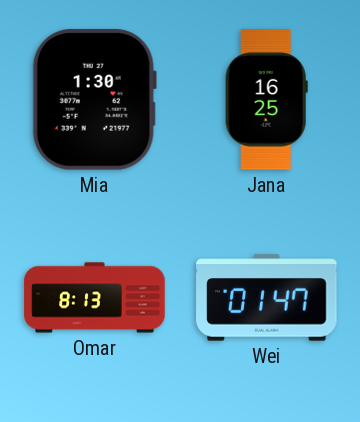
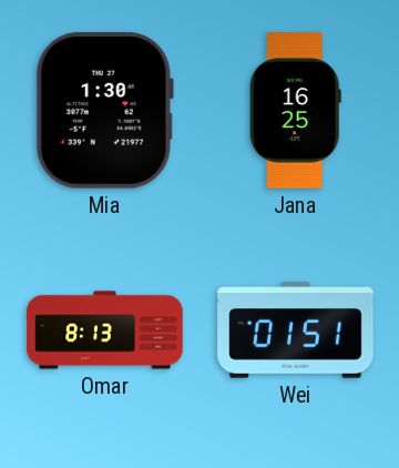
Wei: 01:47 -> 01:51
